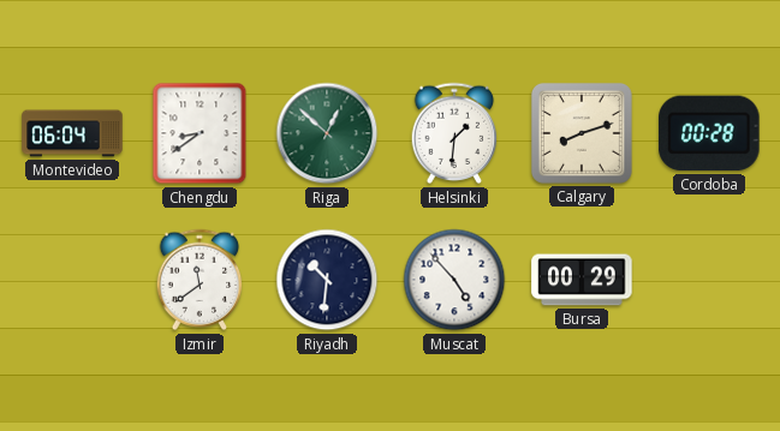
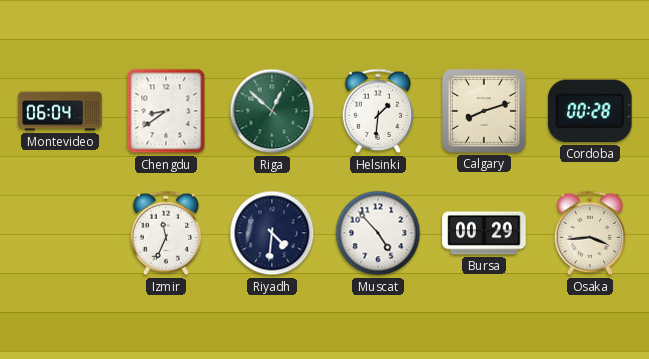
Izmir: 11:39 -> 11:34
Riyadh: 10:31 -> 4:31
Osaka: none -> 3:44
